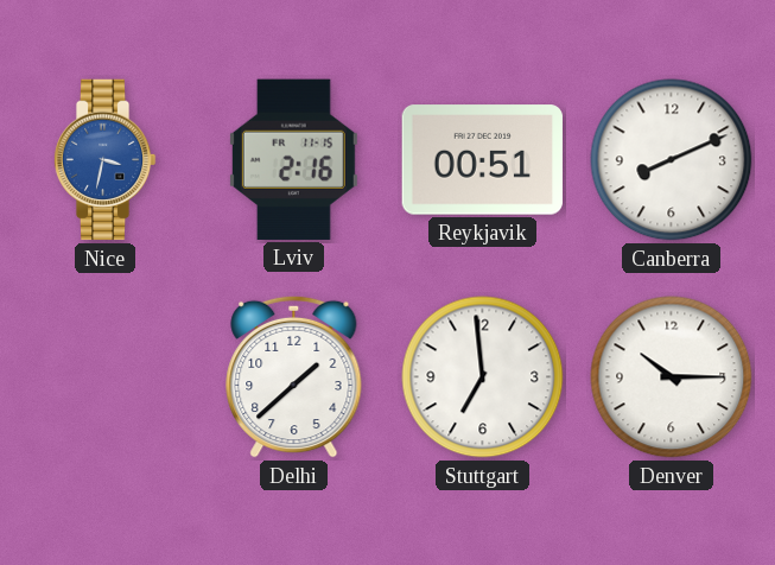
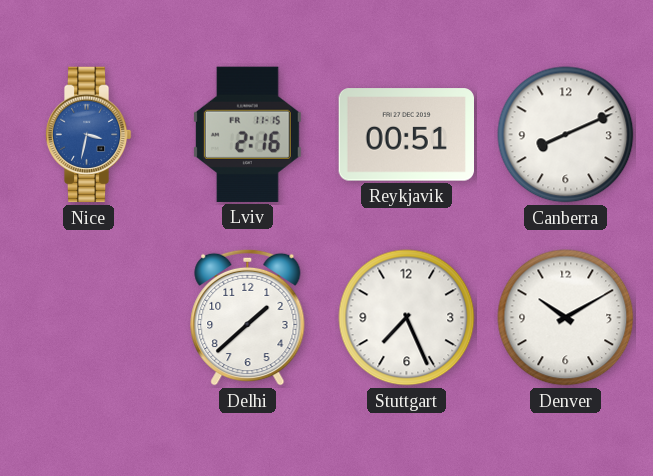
Stuttgart: 6:59 -> 7:26
Denver: 10:15 -> 10:10
